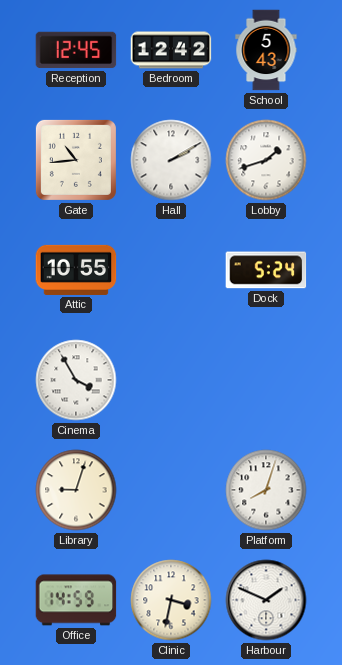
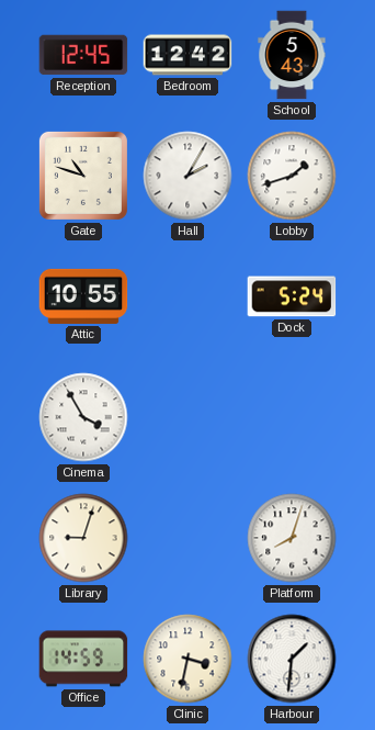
Gate: 10:44 -> 10:48
Hall: 2:10 -> 2:05
Harbour: 1:49 -> 1:31
